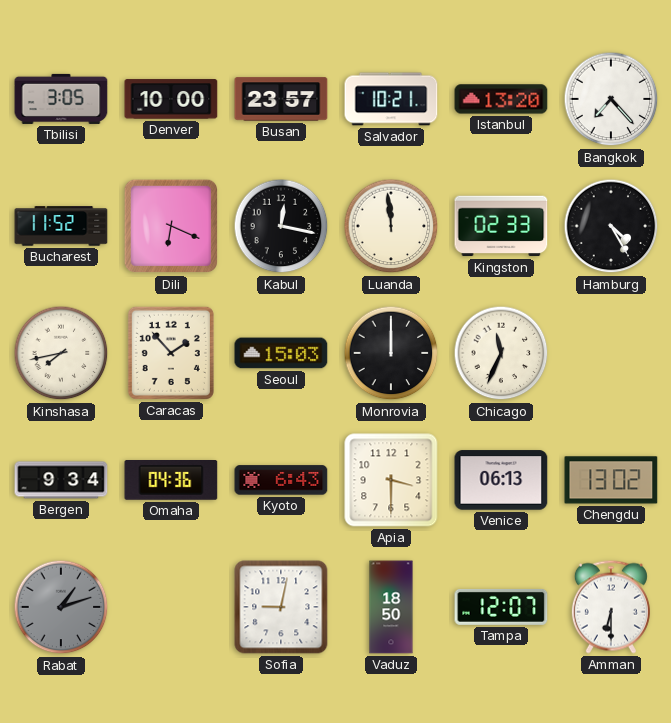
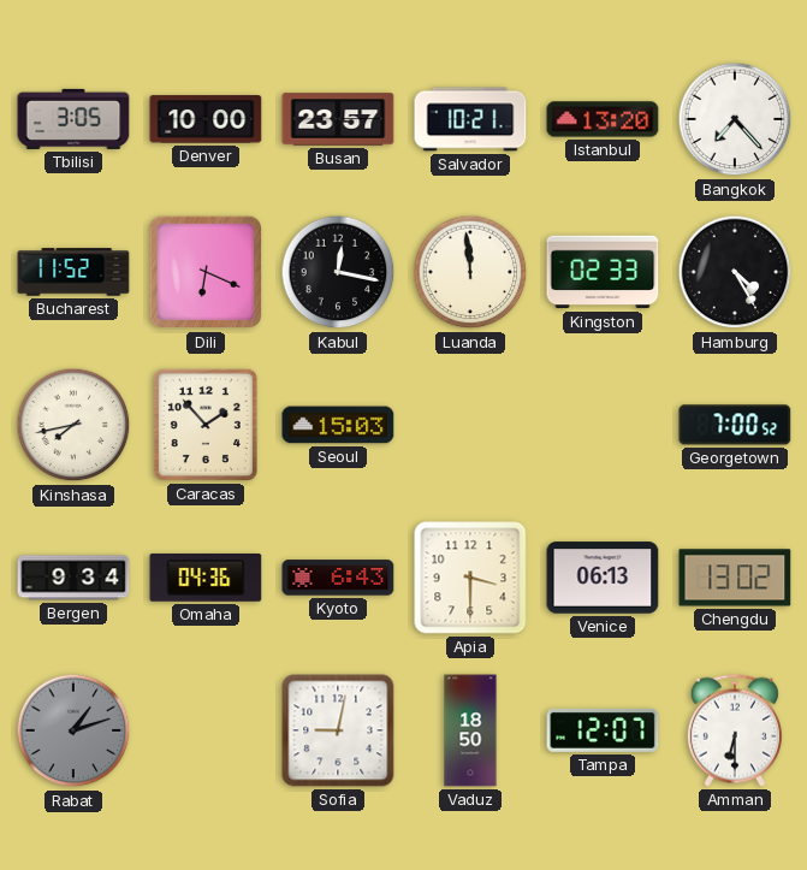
Monrovia: 12:00 -> none
Chicago: 11:34 -> none
Georgetown: none -> 7:00
